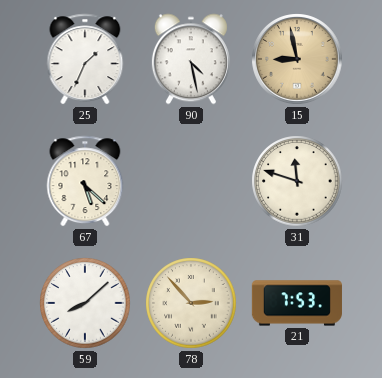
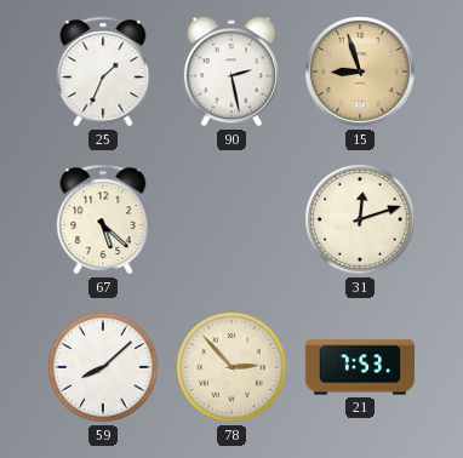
90: 4:28 -> 2:28
15: 8:58 -> 8:57
31: 11:48 -> 12:12
